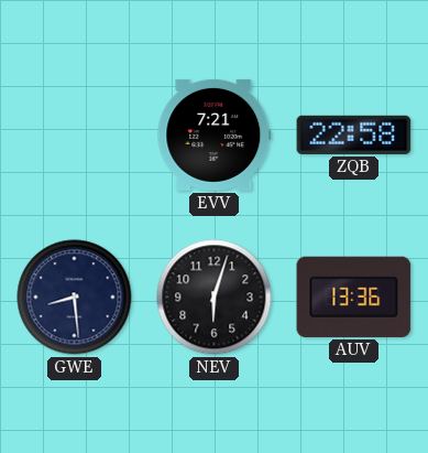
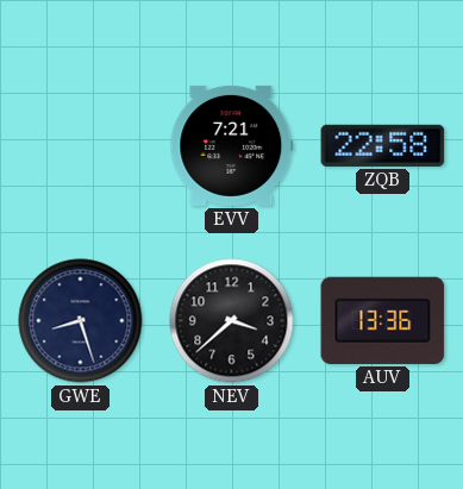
GWE: 8:29 -> 8:27
NEV: 6:03 -> 3:38
